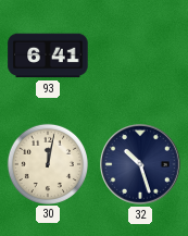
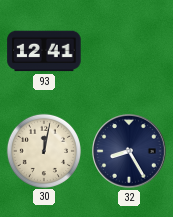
93: 6:41 -> 12:41
32: 10:27 -> 8:25
